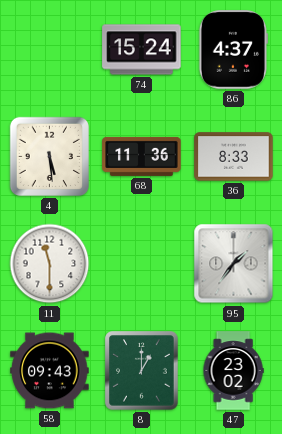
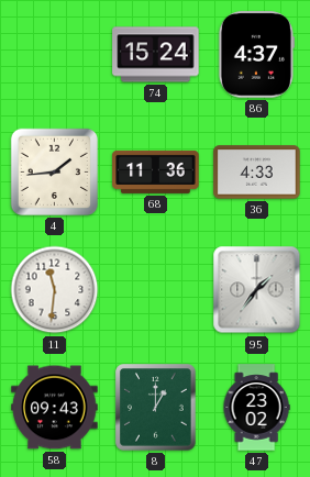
4: 5:29 -> 1:44
36: 8:33 -> 4:33
11: 11:30 -> 11:31
